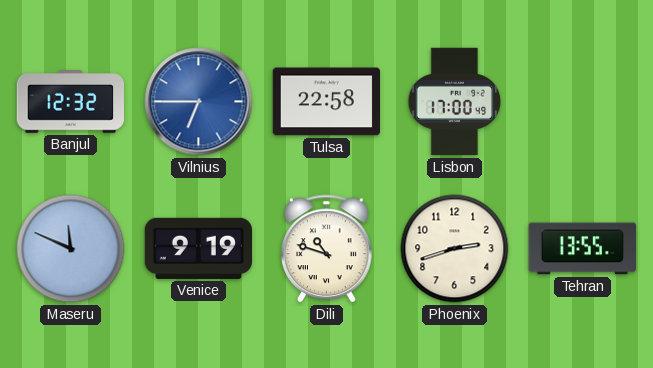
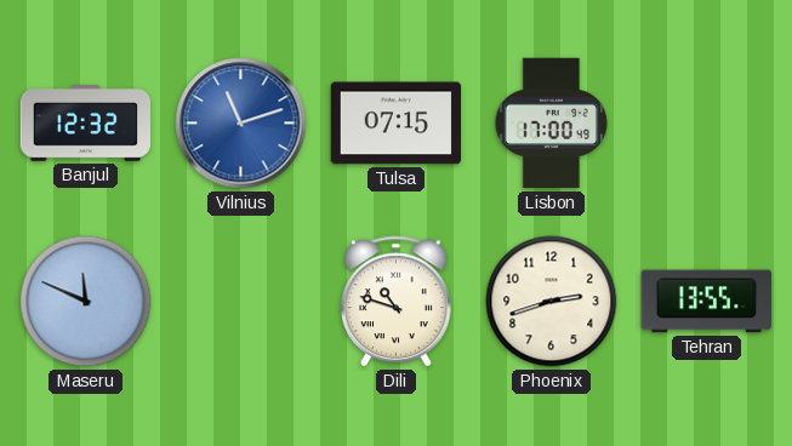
Vilnius: 6:45 -> 11:12
Tulsa: 22:58 -> 07:15
Venice: 9:19 -> none
